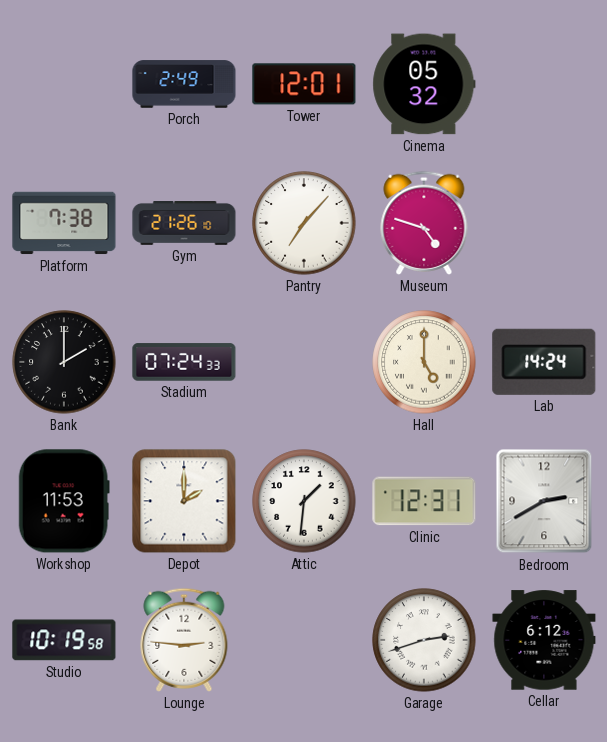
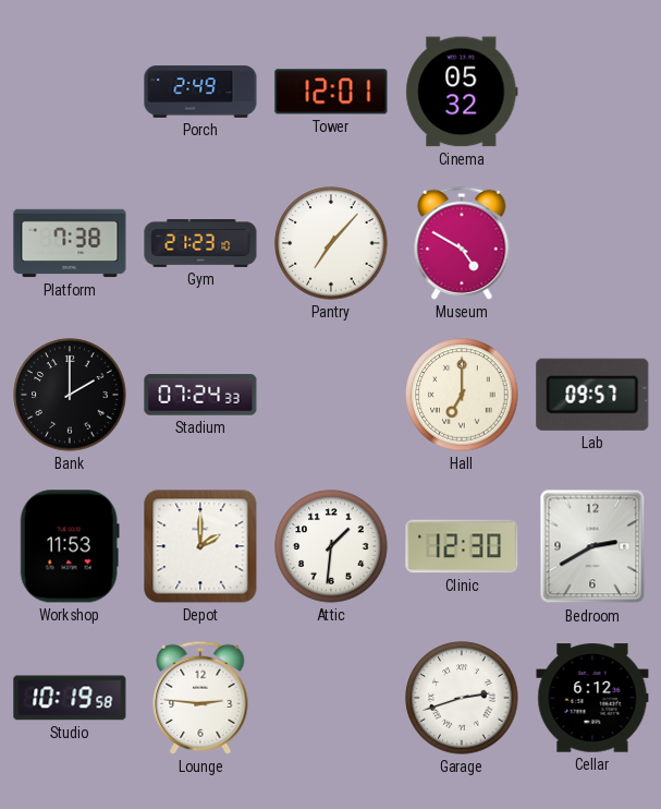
Gym: 21:26 -> 21:23
Museum: 4:48 -> 4:50
Hall: 5:00 -> 7:00
Lab: 14:24 -> 09:57
Clinic: 12:31 -> 12:30
